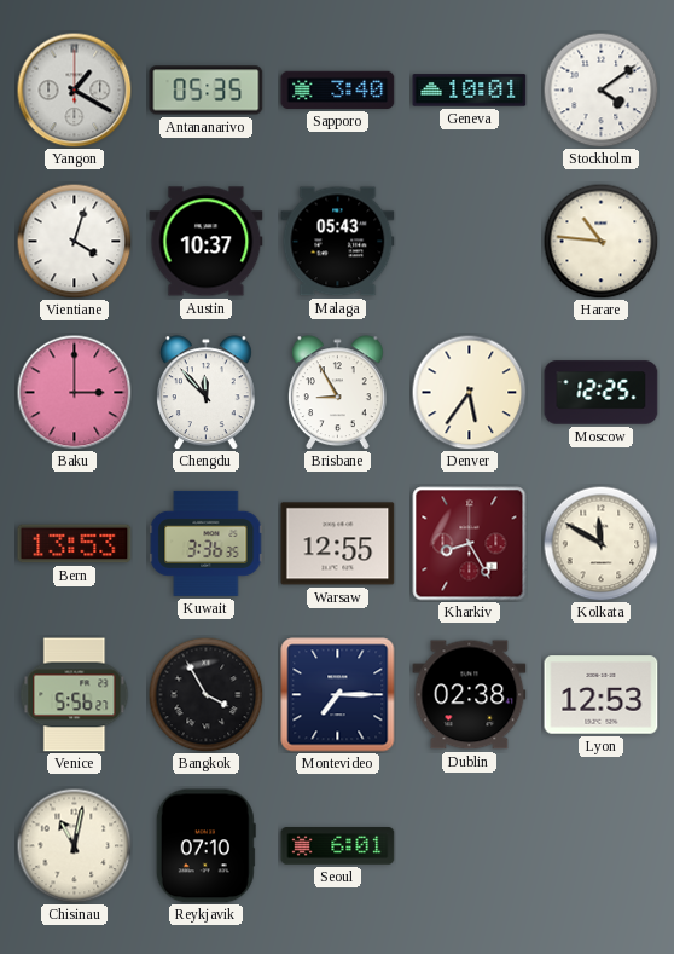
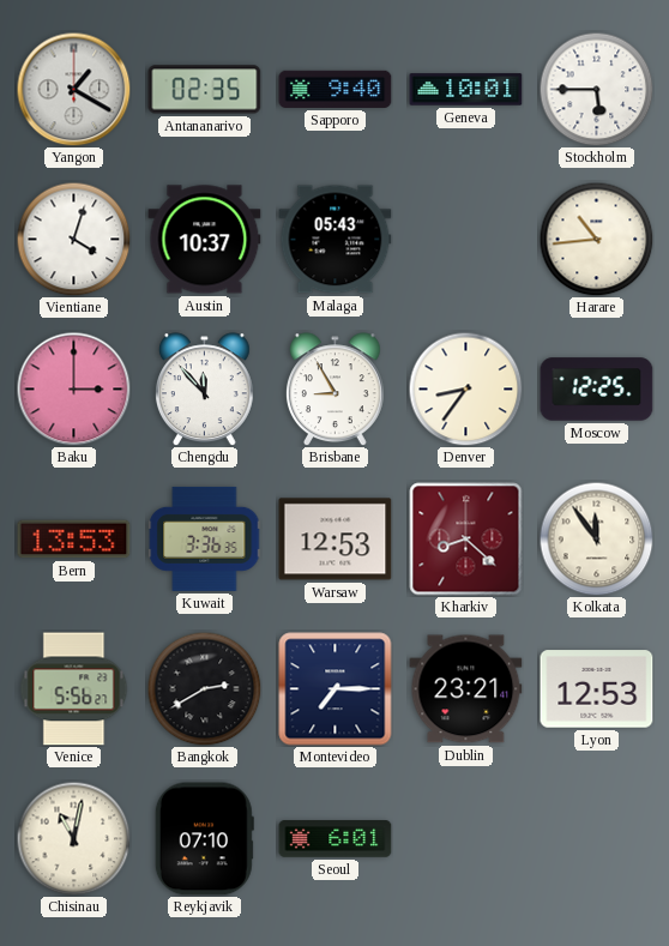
Antananarivo: 05:35 -> 02:35
Sapporo: 3:40 -> 9:40
Stockholm: 4:09 -> 5:45
Harare: 10:46 -> 10:44
Denver: 5:36 -> 8:36
Warsaw: 12:55 -> 12:53
Kharkiv: 8:25 -> 8:22
Kolkata: 11:50 -> 11:54
Bangkok: 3:55 -> 2:40
Dublin: 02:38 -> 23:21
